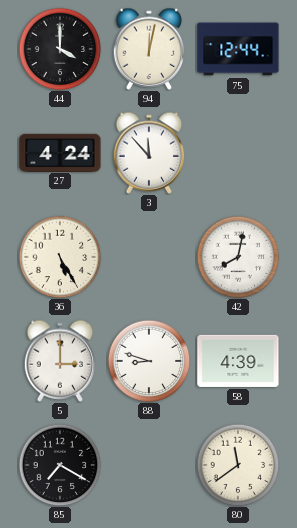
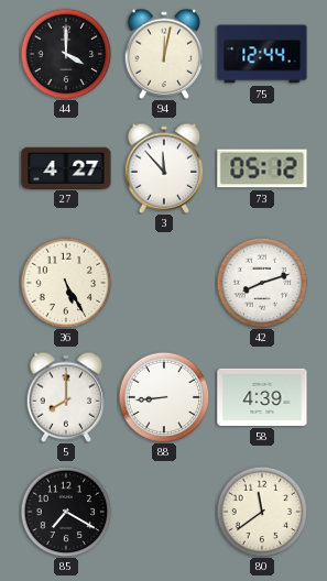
27: 4:24 -> 4:27
73: none -> 05:12
42: 8:02 -> 8:12
5: 3:00 -> 8:00
88: 8:48 -> 8:44
